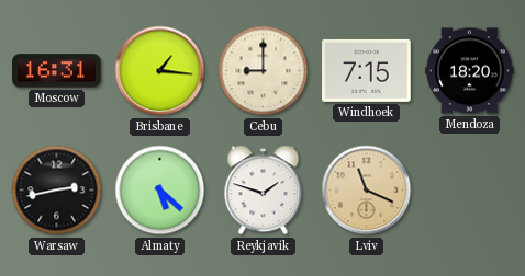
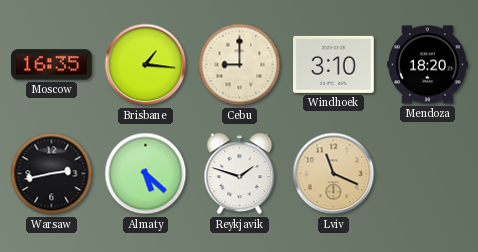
Moscow: 16:31 -> 16:35
Windhoek: 7:15 -> 3:10
